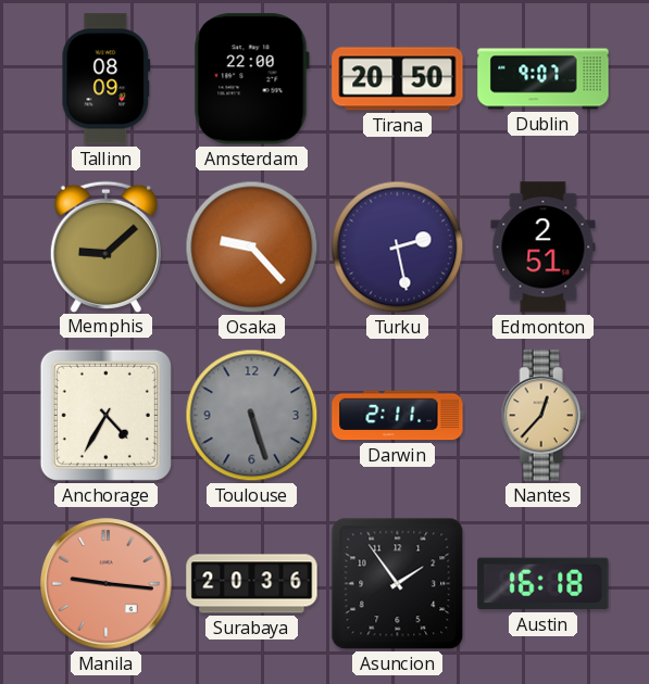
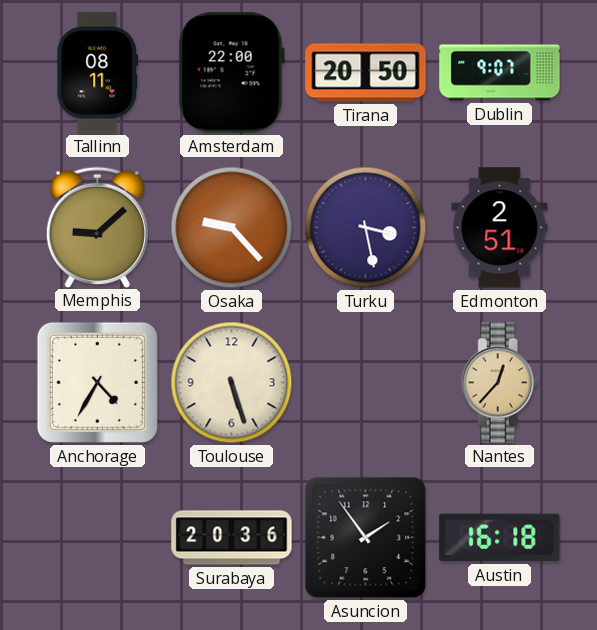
Tallinn: 08:09 -> 08:11
Turku: 2:28 -> 3:28
Toulouse dial: grey -> cream
Darwin: 2:11 -> none
Manila: 9:16 -> none
